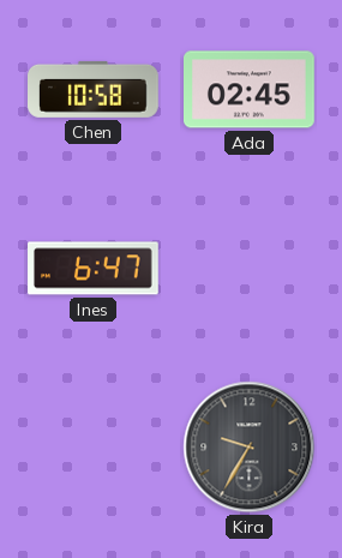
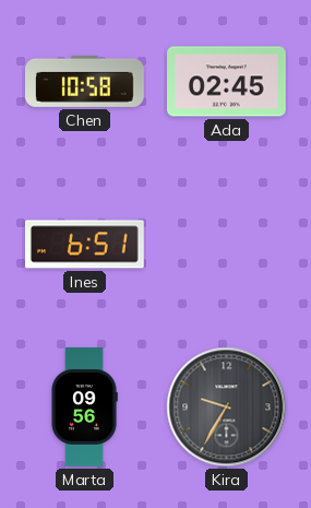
Ines: 6:47 -> 6:51
Marta: none -> 09:56
